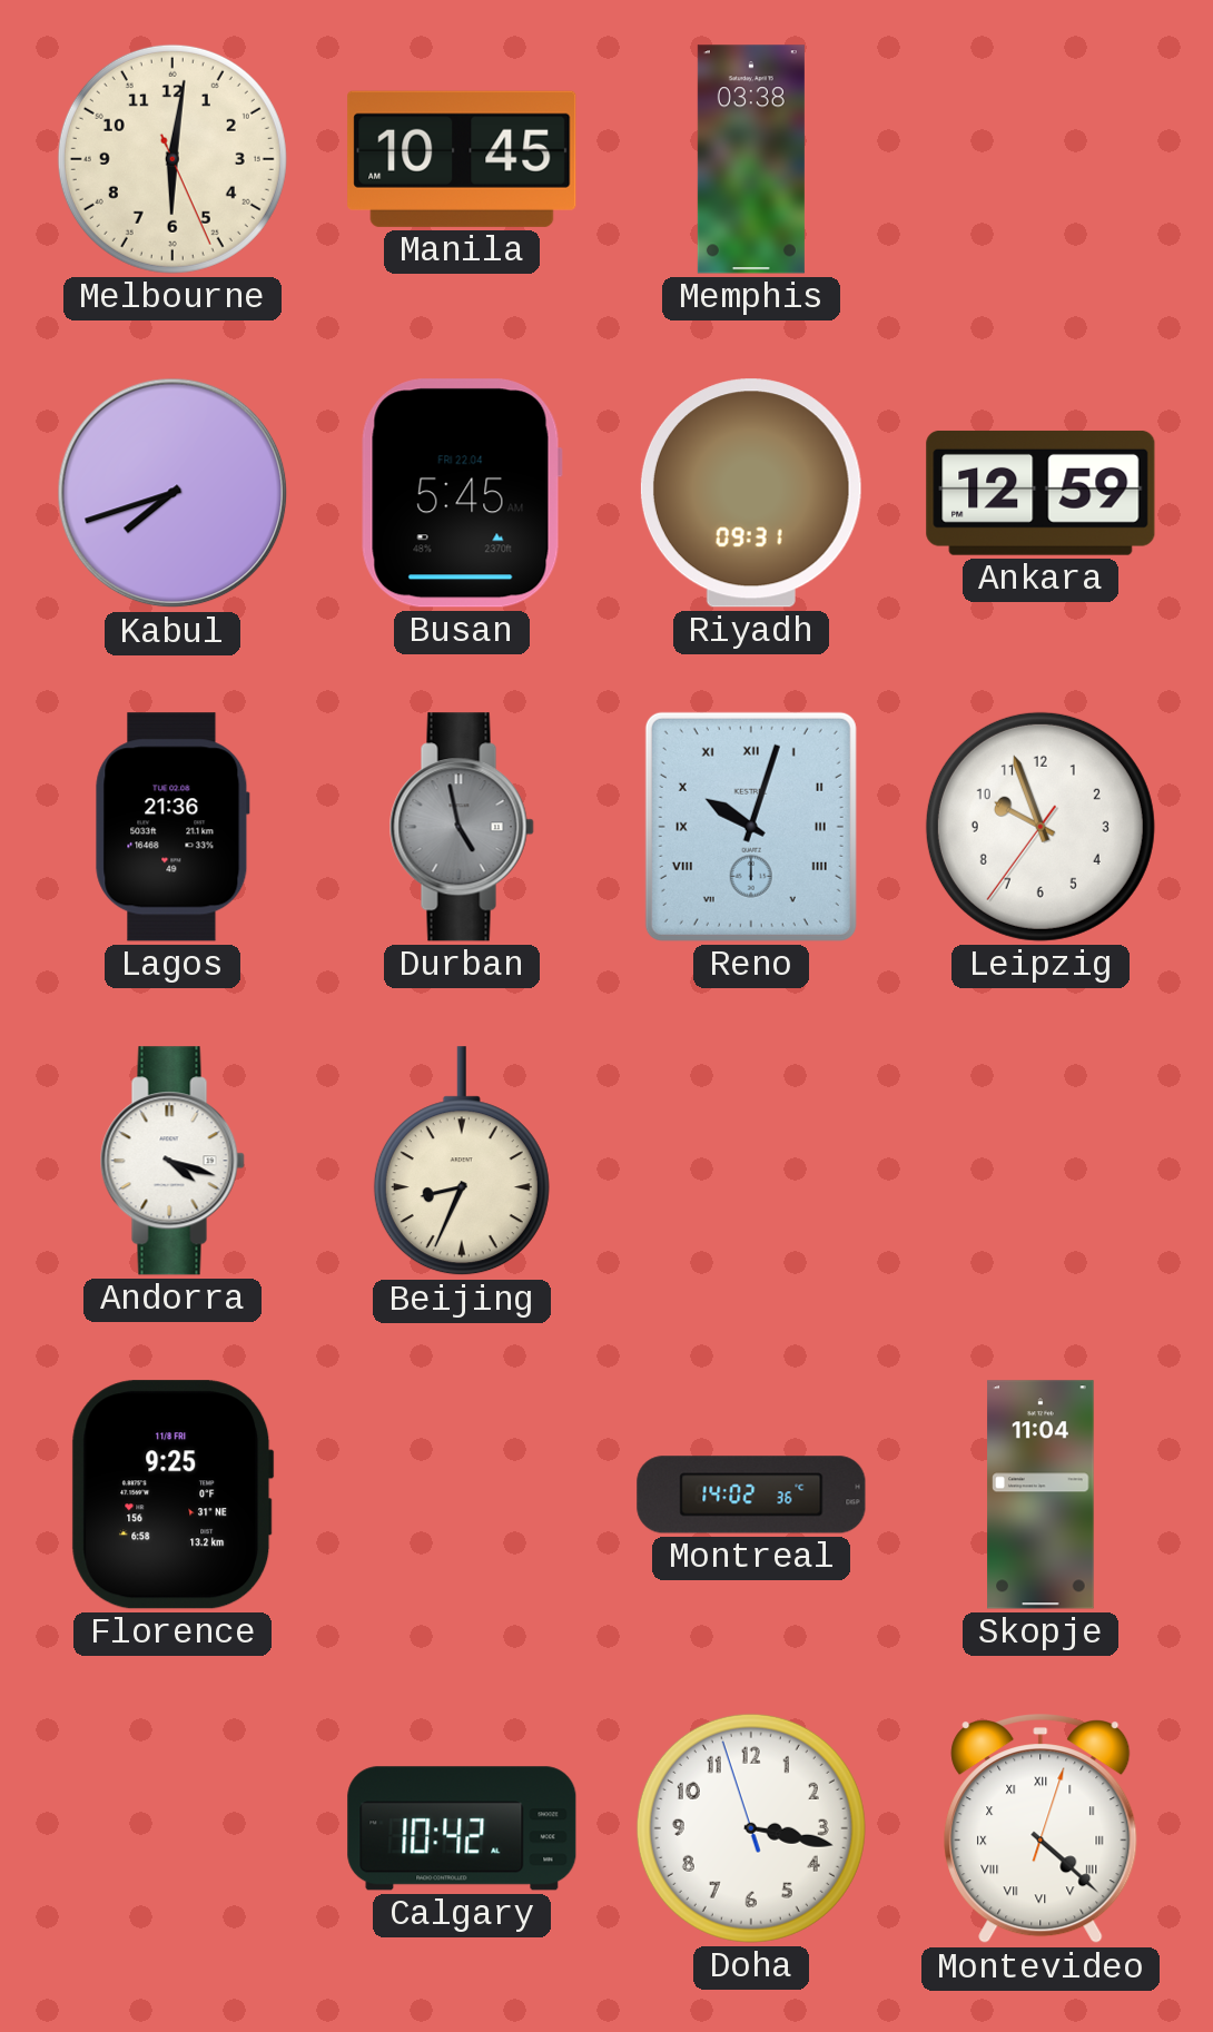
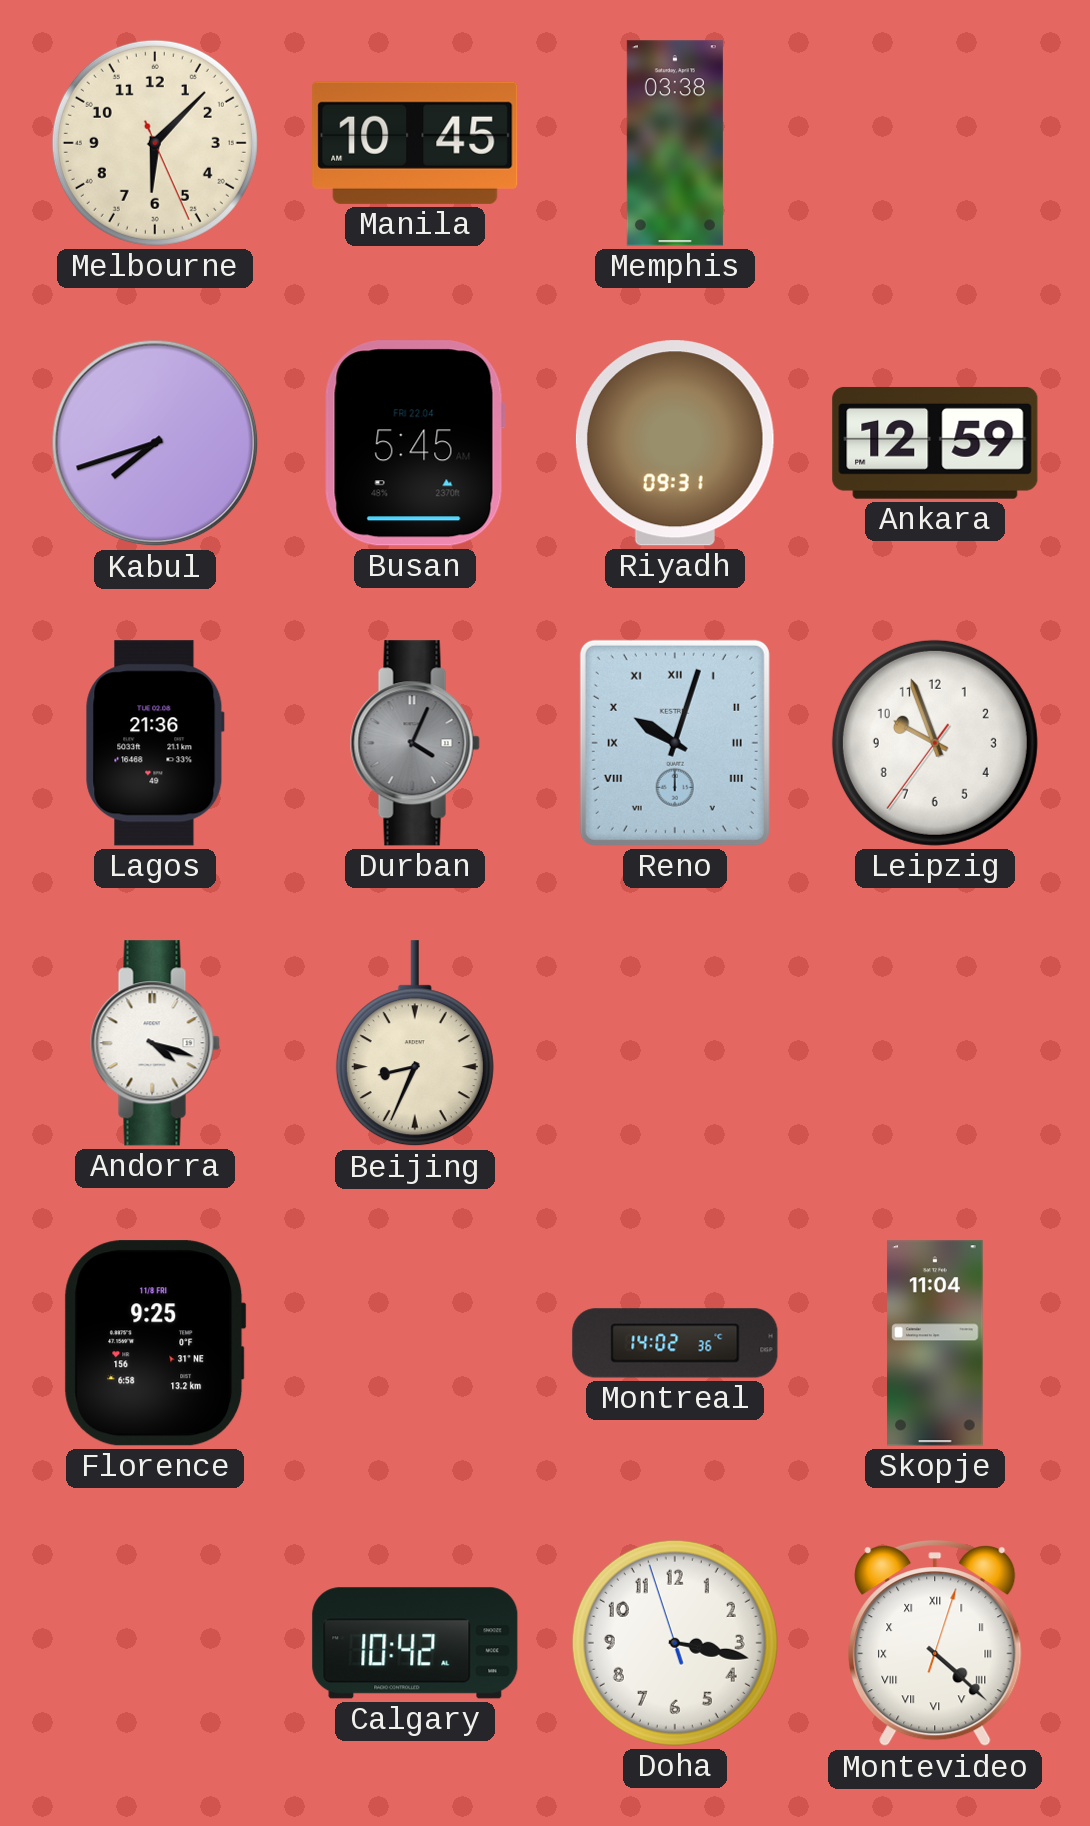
Melbourne: 6:01 -> 6:07
Durban: 4:58 -> 4:04
